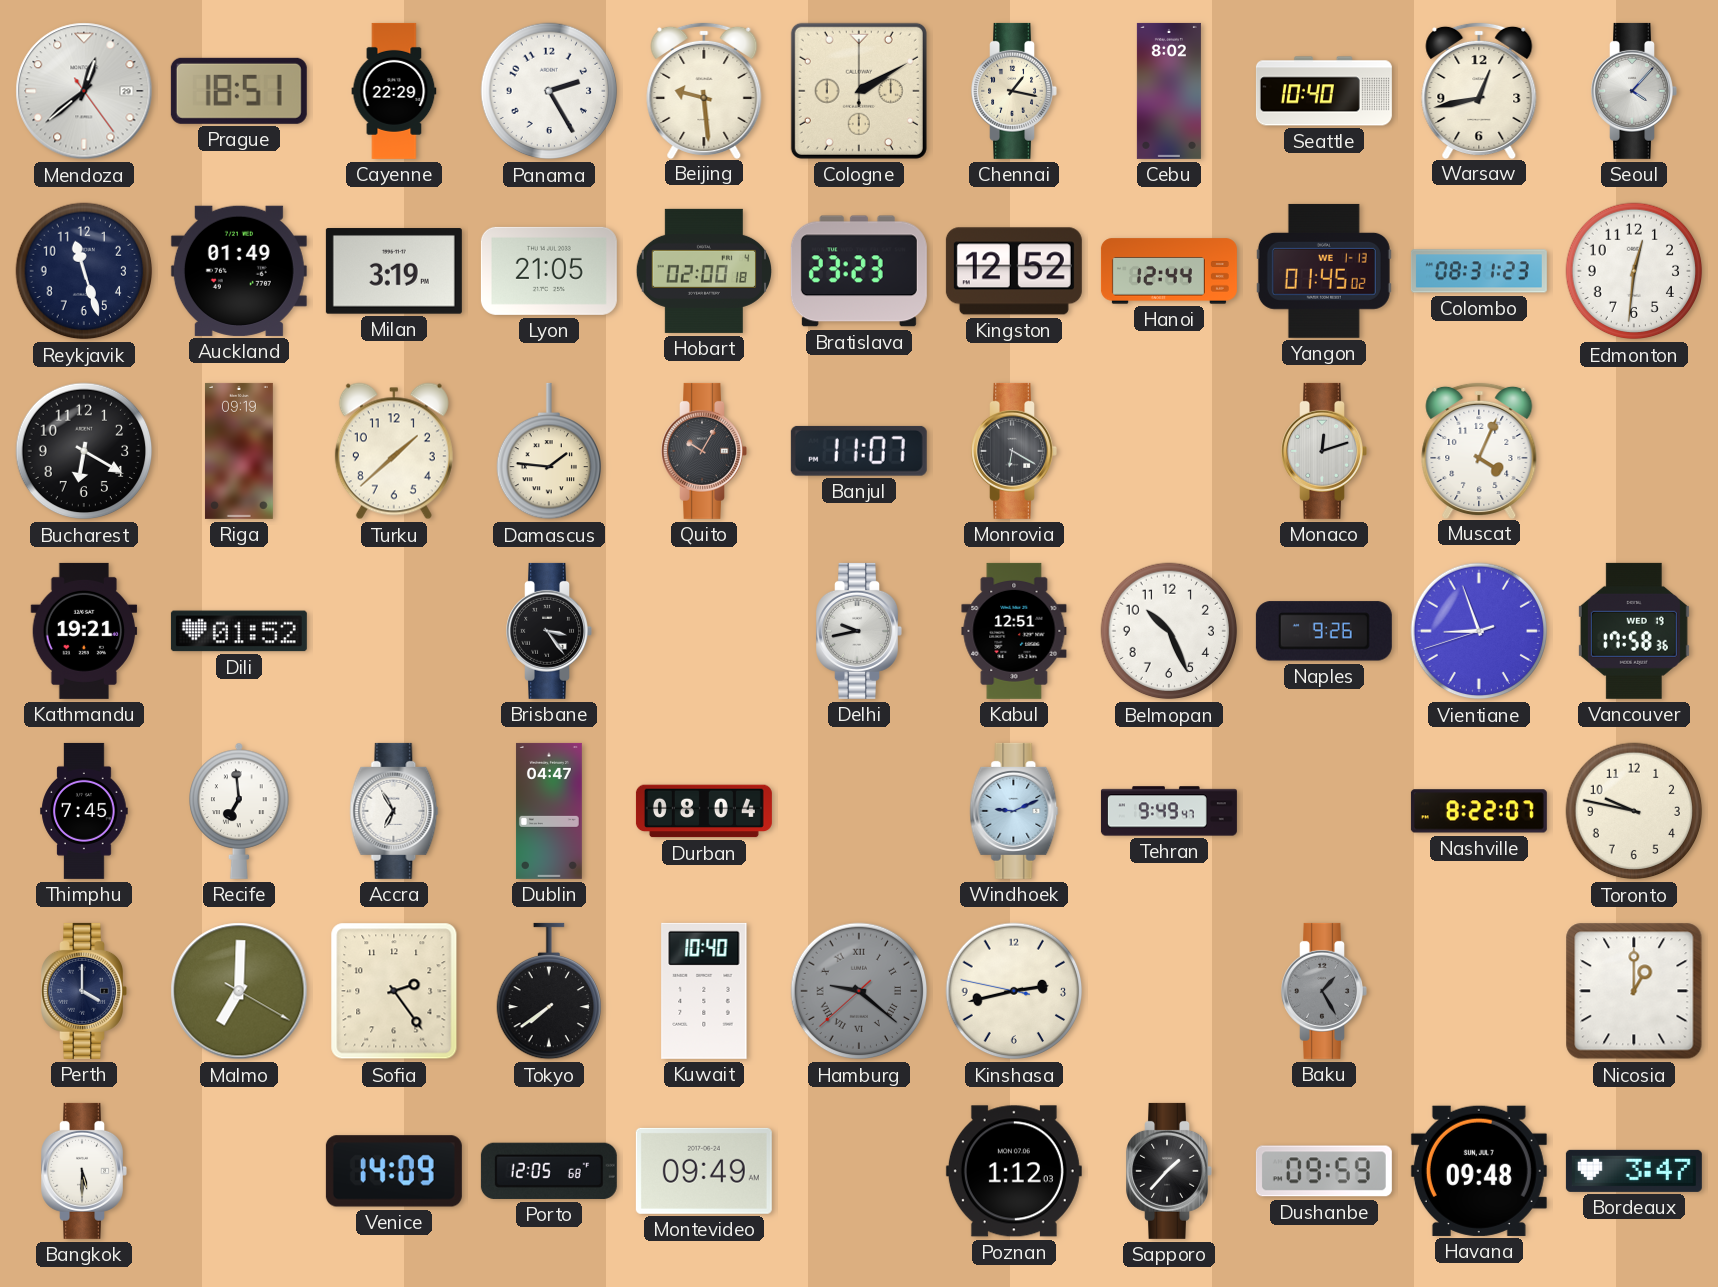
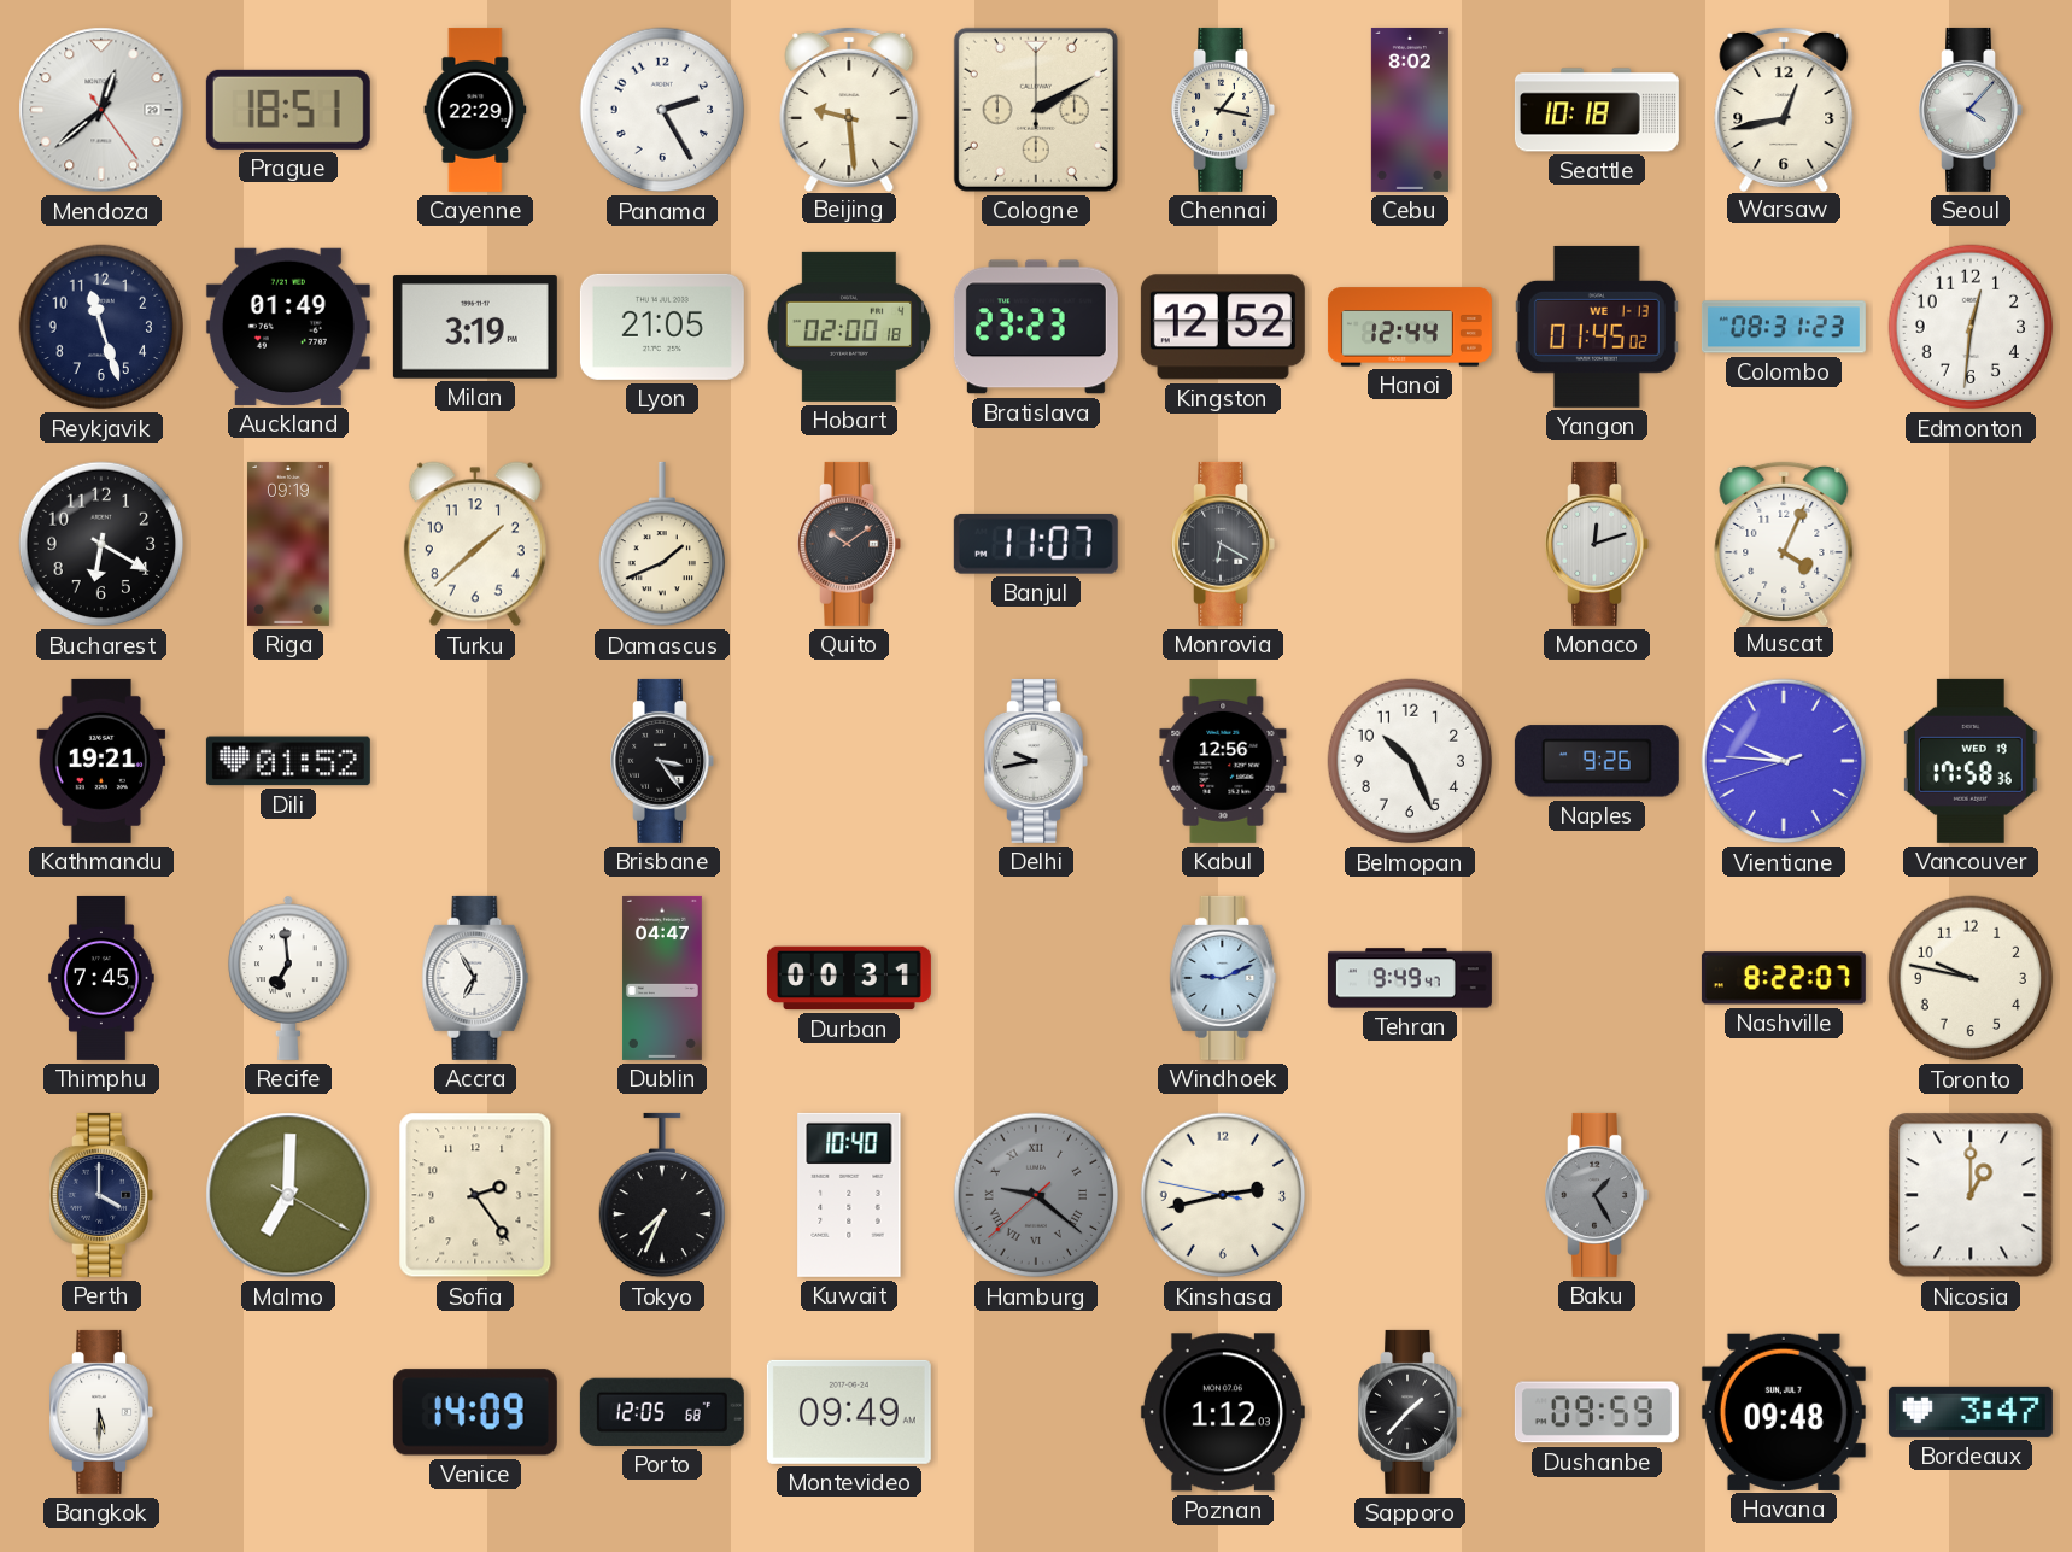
Seattle: 10:40 -> 10:18
Damascus: 1:46 -> 1:41
Quito: 10:05 -> 10:09
Kabul: 12:51 -> 12:56
Vientiane: 8:56 -> 9:45
Durban: 08:04 -> 00:31
Tokyo: 7:39 -> 7:34
